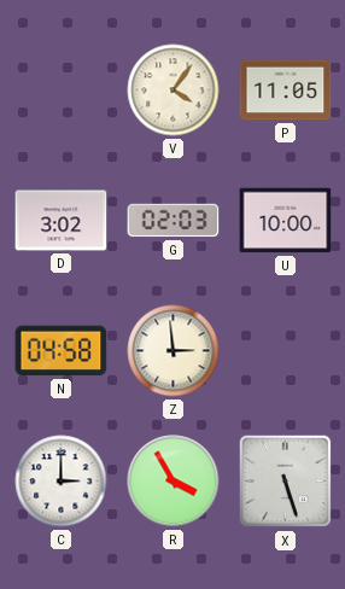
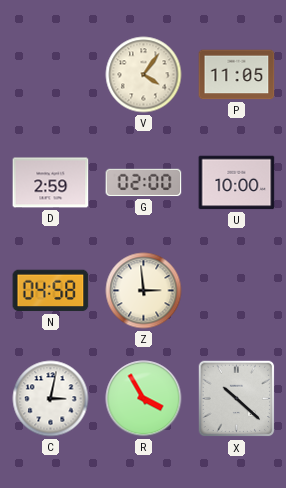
D: 3:02 -> 2:59
G: 02:03 -> 02:00
C: 3:00 -> 3:02
X: 5:27 -> 10:22
